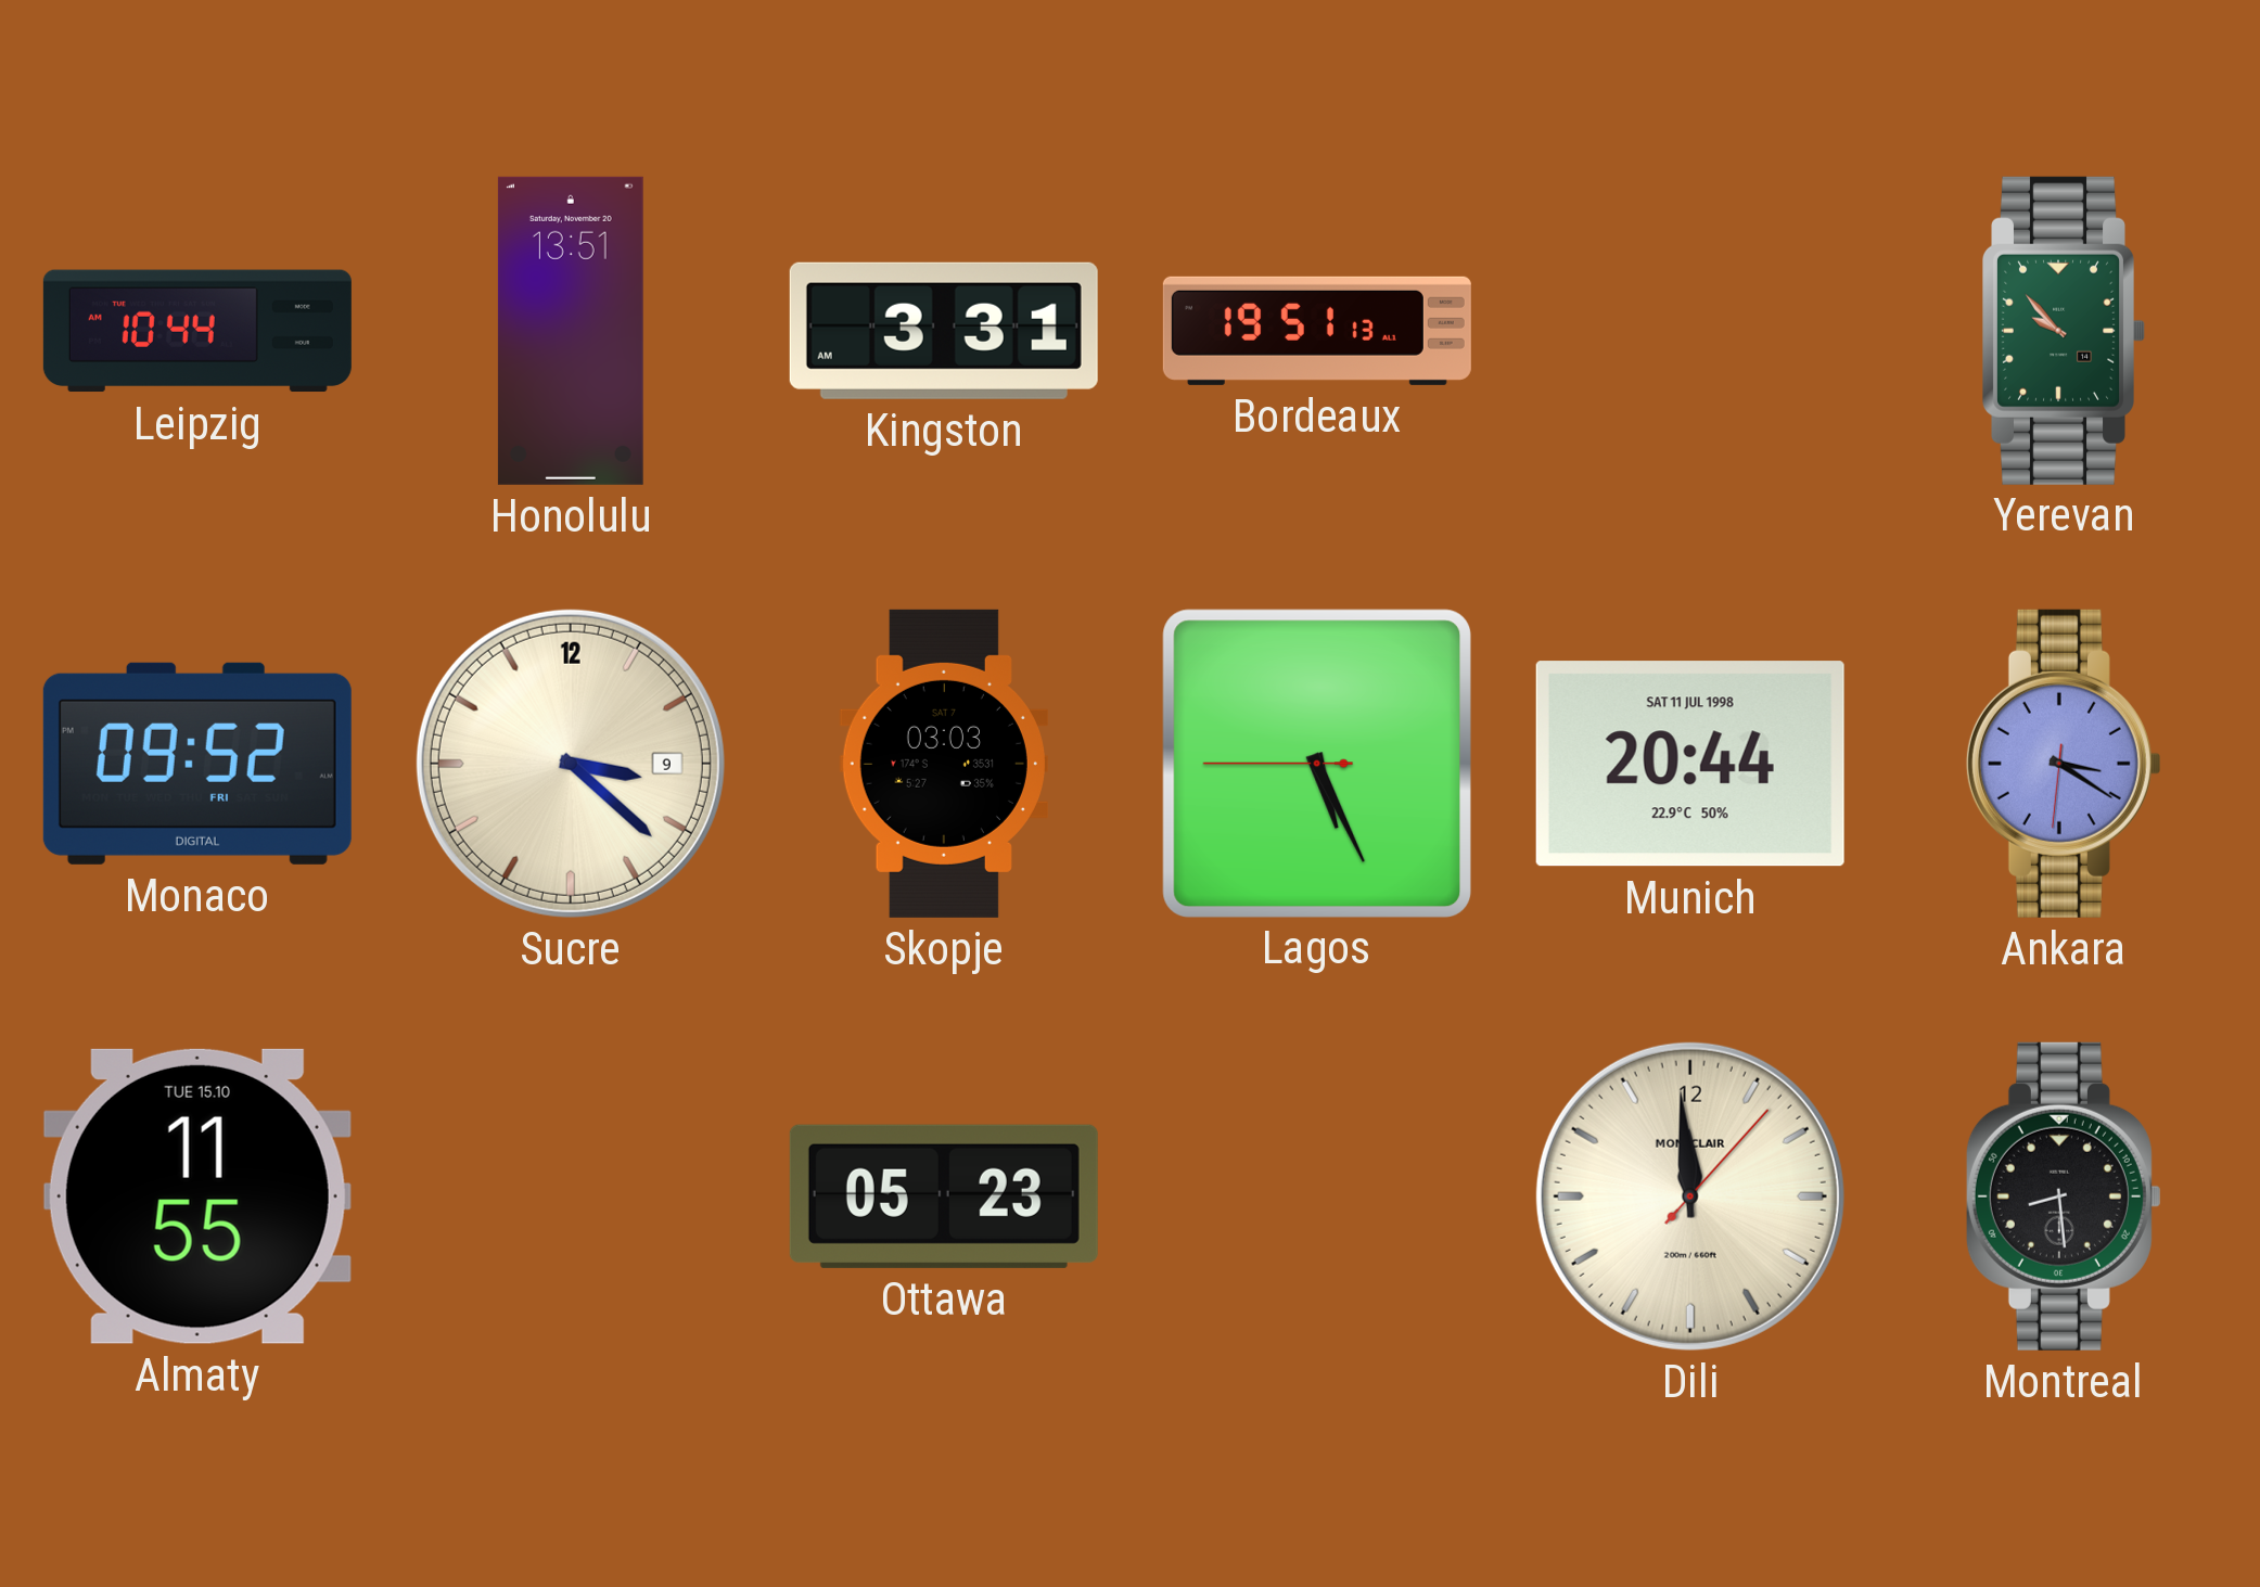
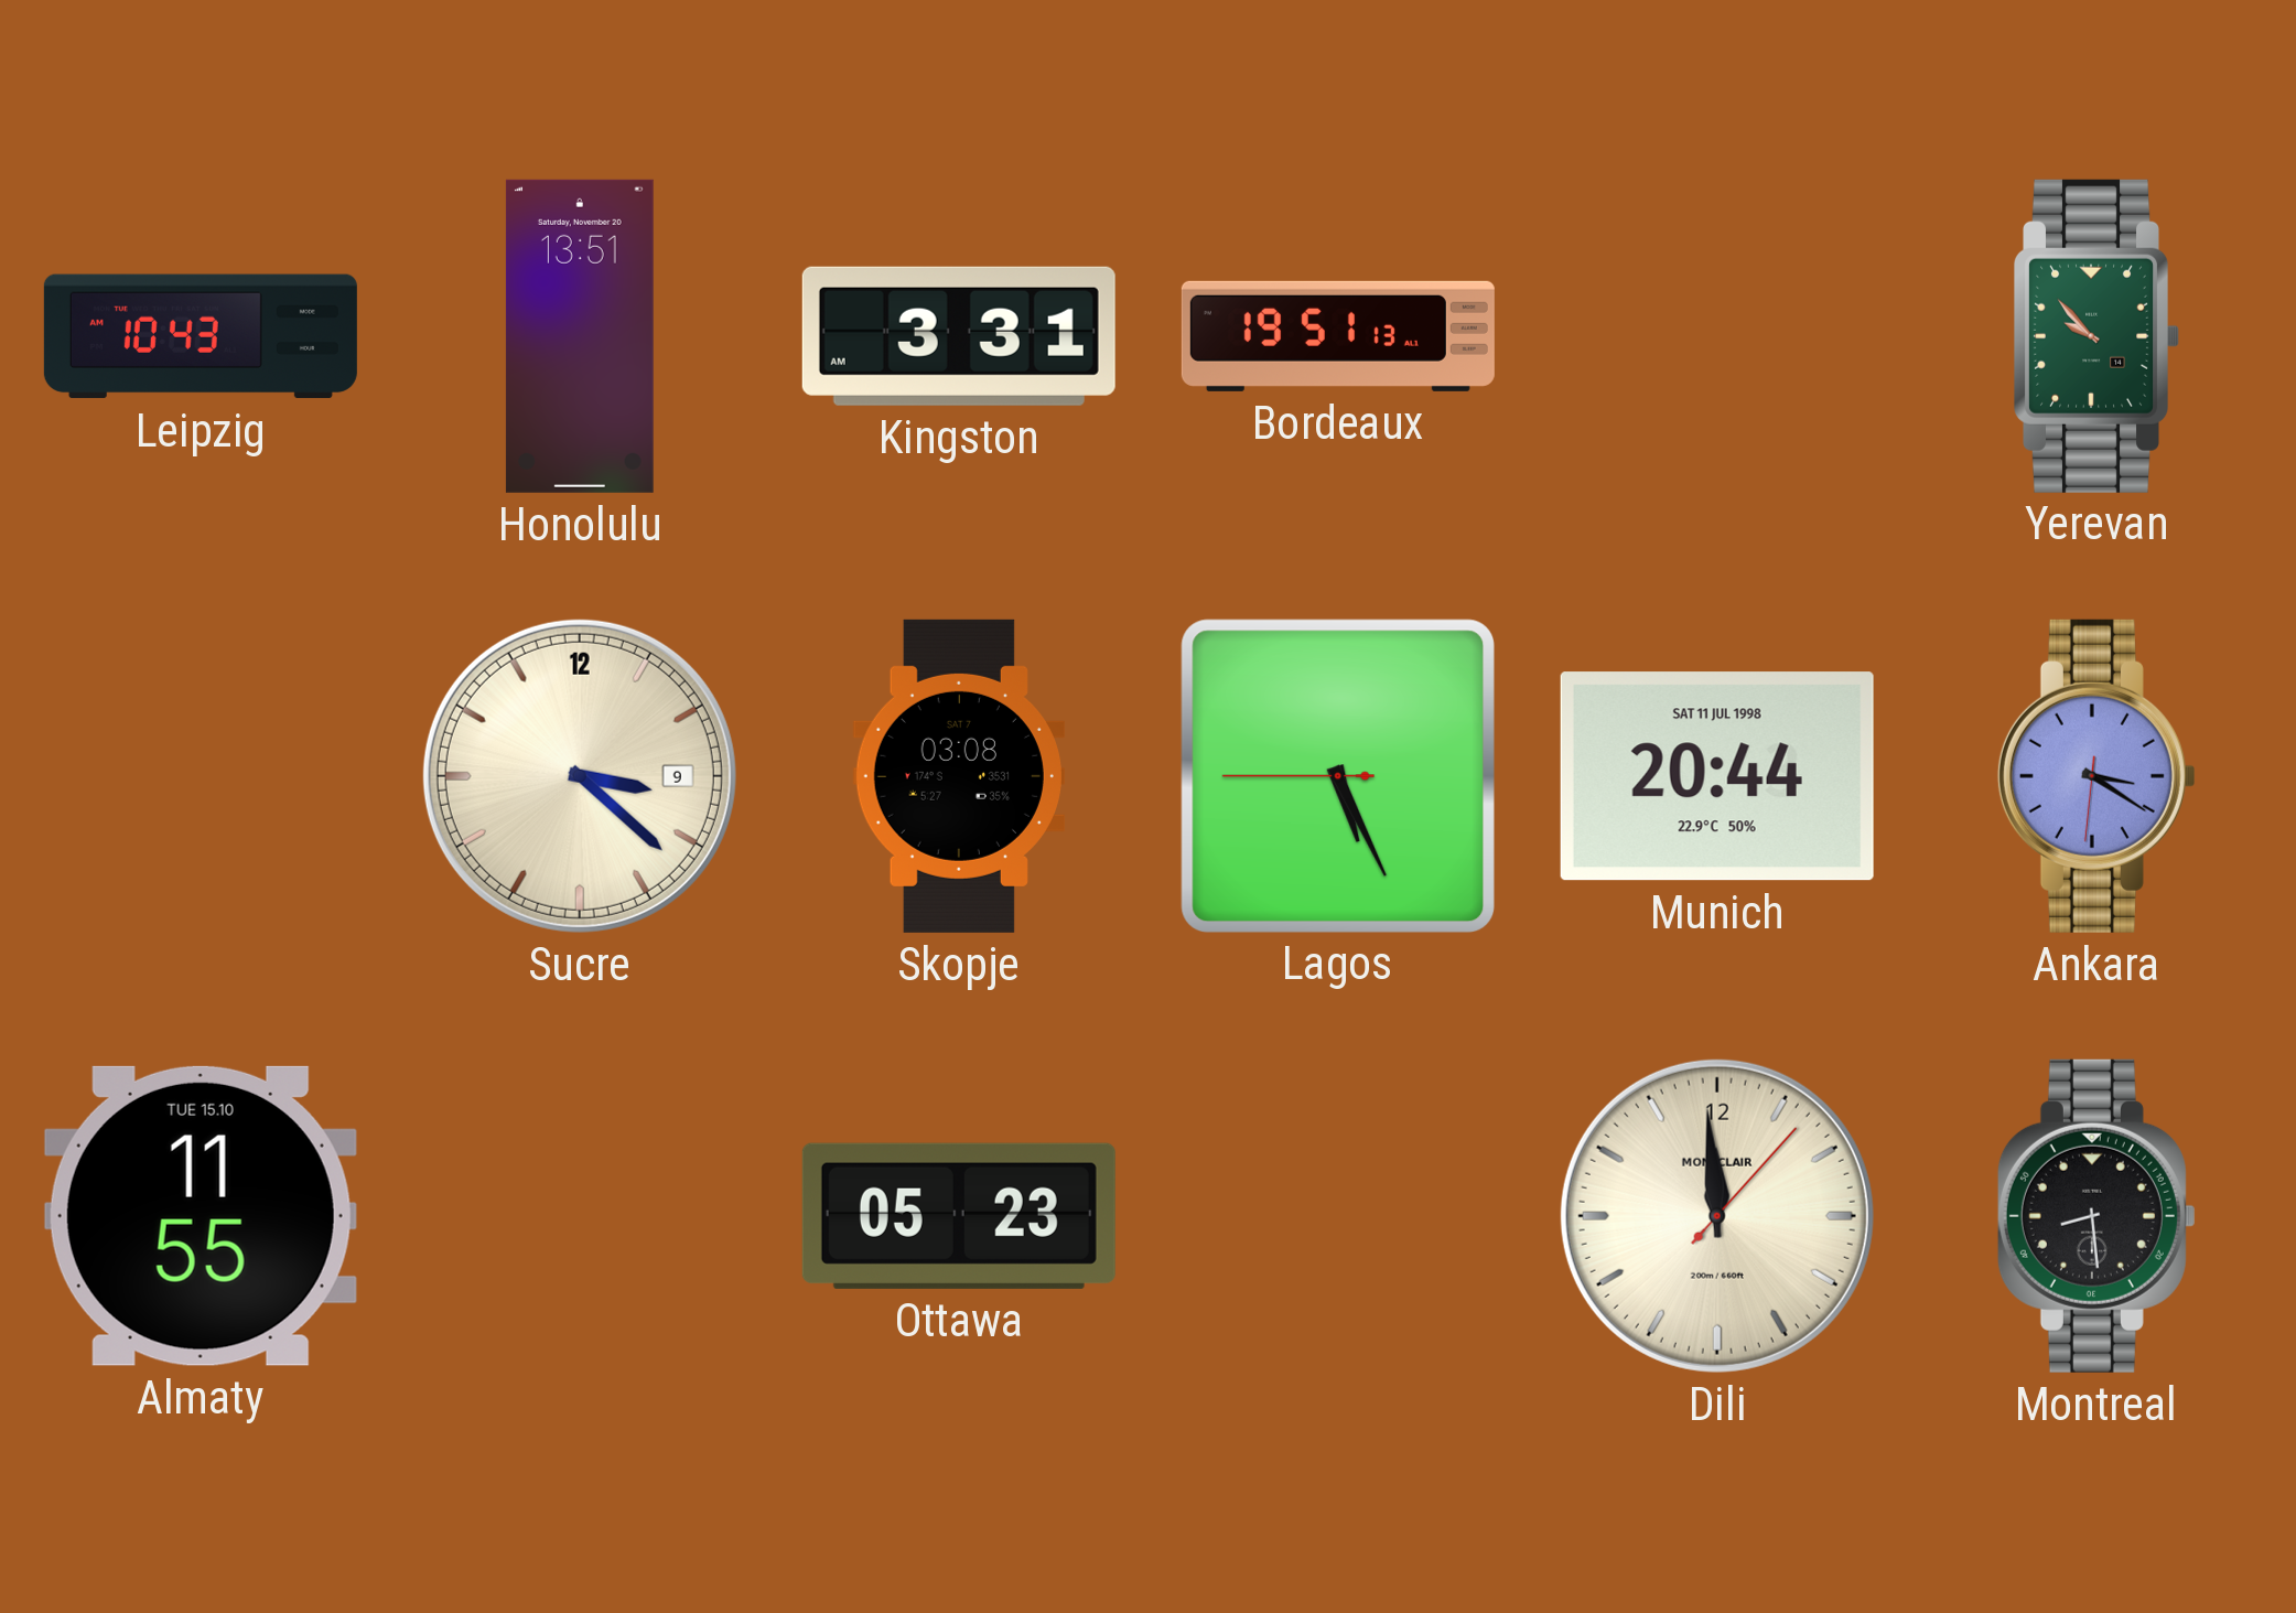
Leipzig: 10:44 -> 10:43
Monaco: 09:52 -> none
Skopje: 03:03 -> 03:08
